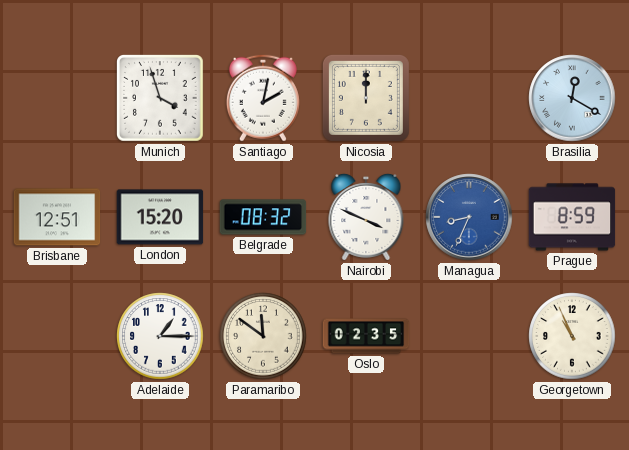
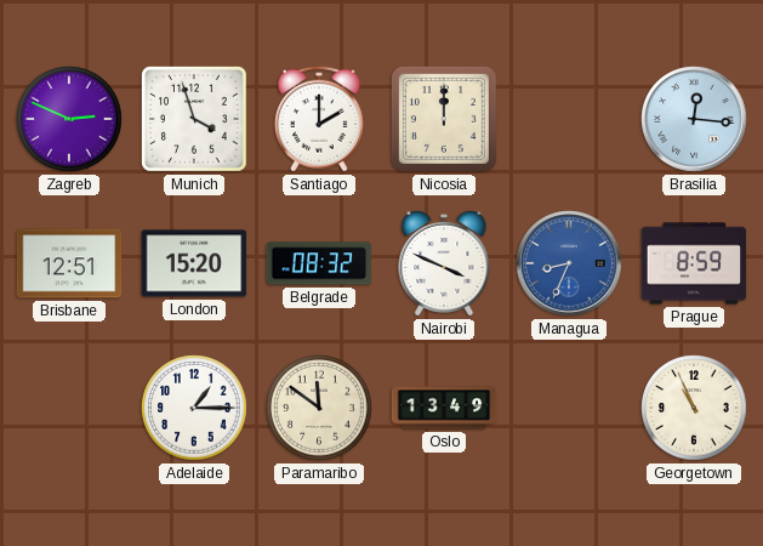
Zagreb: none -> 2:49
Santiago: 2:02 -> 2:00
Brasilia: 12:20 -> 12:16
Oslo: 02:35 -> 13:49
